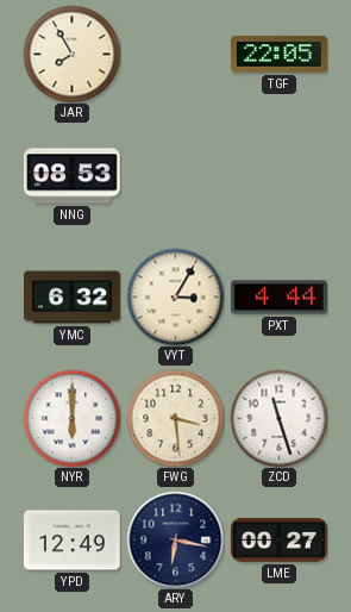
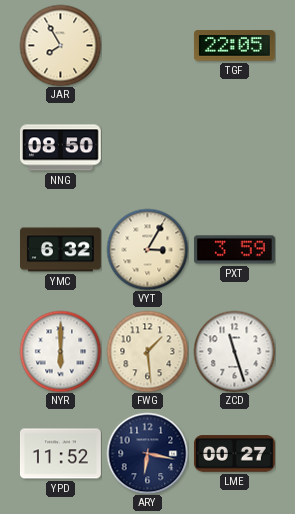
NNG: 08:53 -> 08:50
PXT: 4:44 -> 3:59
FWG: 3:29 -> 1:29
YPD: 12:49 -> 11:52
